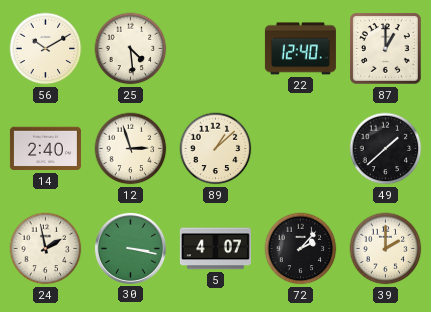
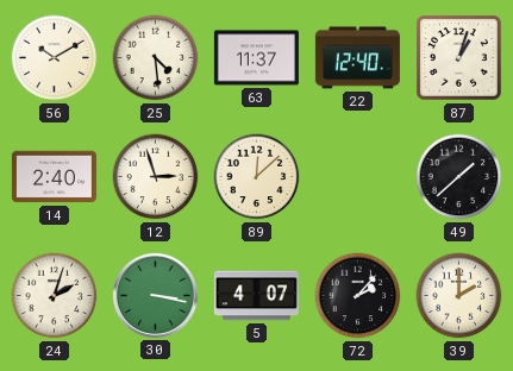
63: none -> 11:37
87: 1:00 -> 1:03
89: 1:08 -> 12:08
24: 1:58 -> 2:03
